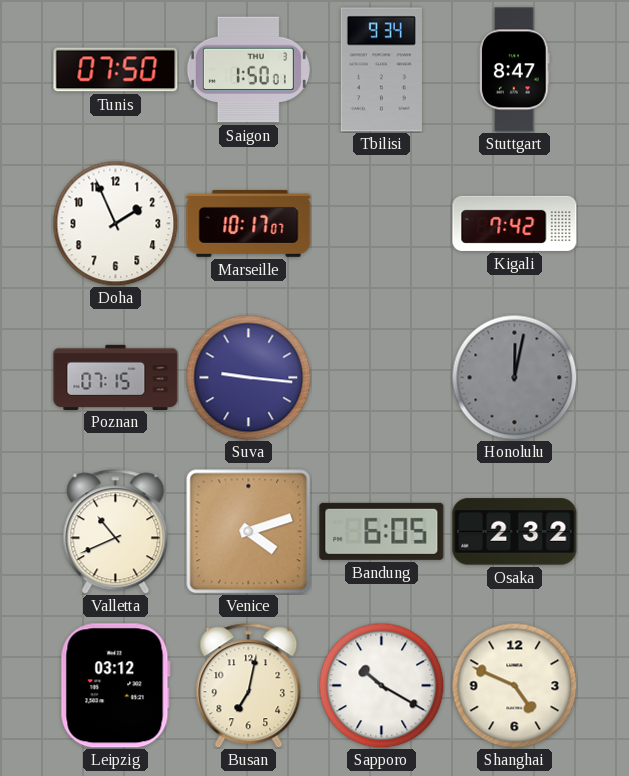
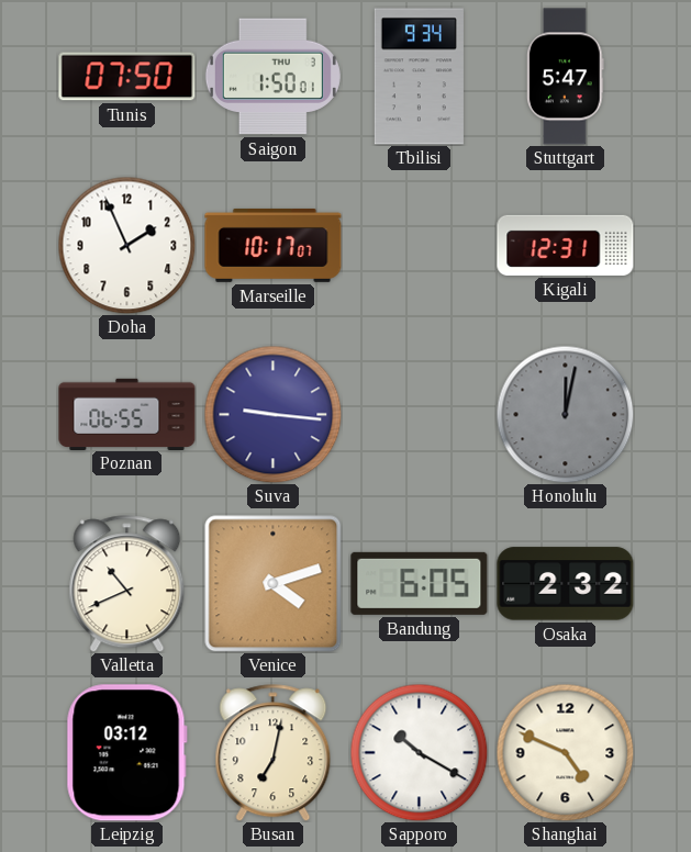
Stuttgart: 8:47 -> 5:47
Kigali: 7:42 -> 12:31
Poznan: 07:15 -> 06:55
